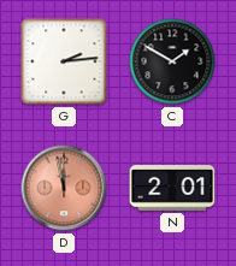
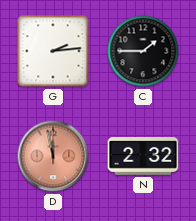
C: 1:50 -> 1:45
N: 2:01 -> 2:32
